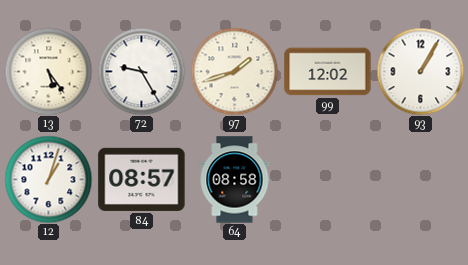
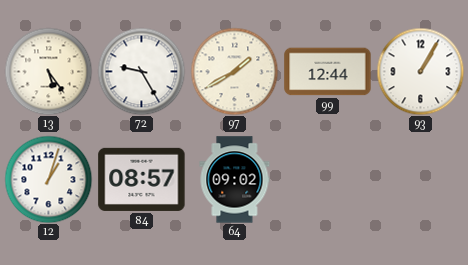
97: 1:42 -> 1:40
99: 12:02 -> 12:44
64: 08:58 -> 09:02
